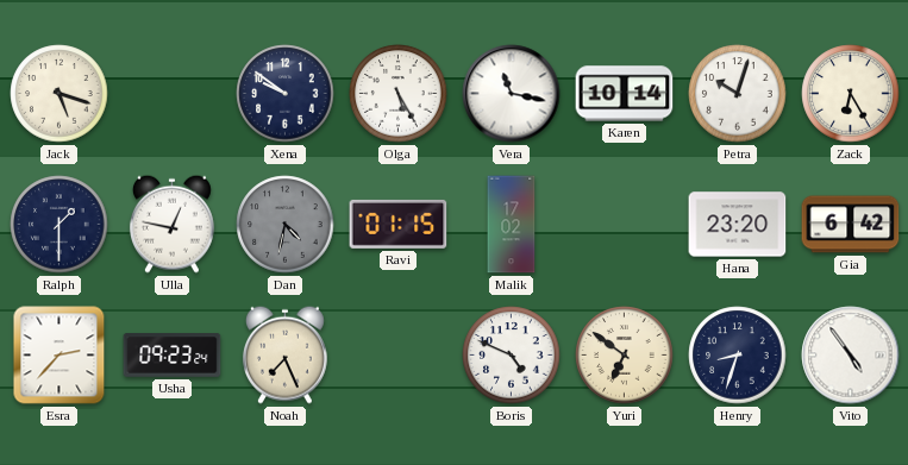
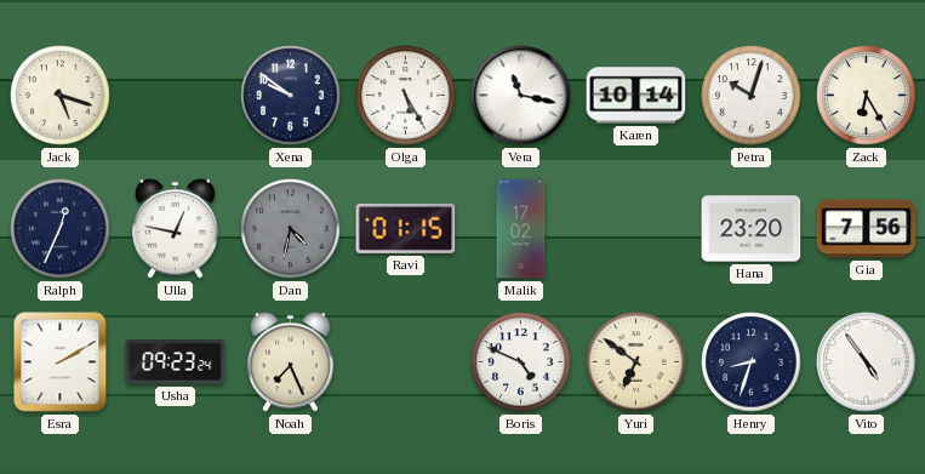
Ralph: 1:30 -> 12:34
Gia: 6:42 -> 7:56
Esra: 2:37 -> 2:10
